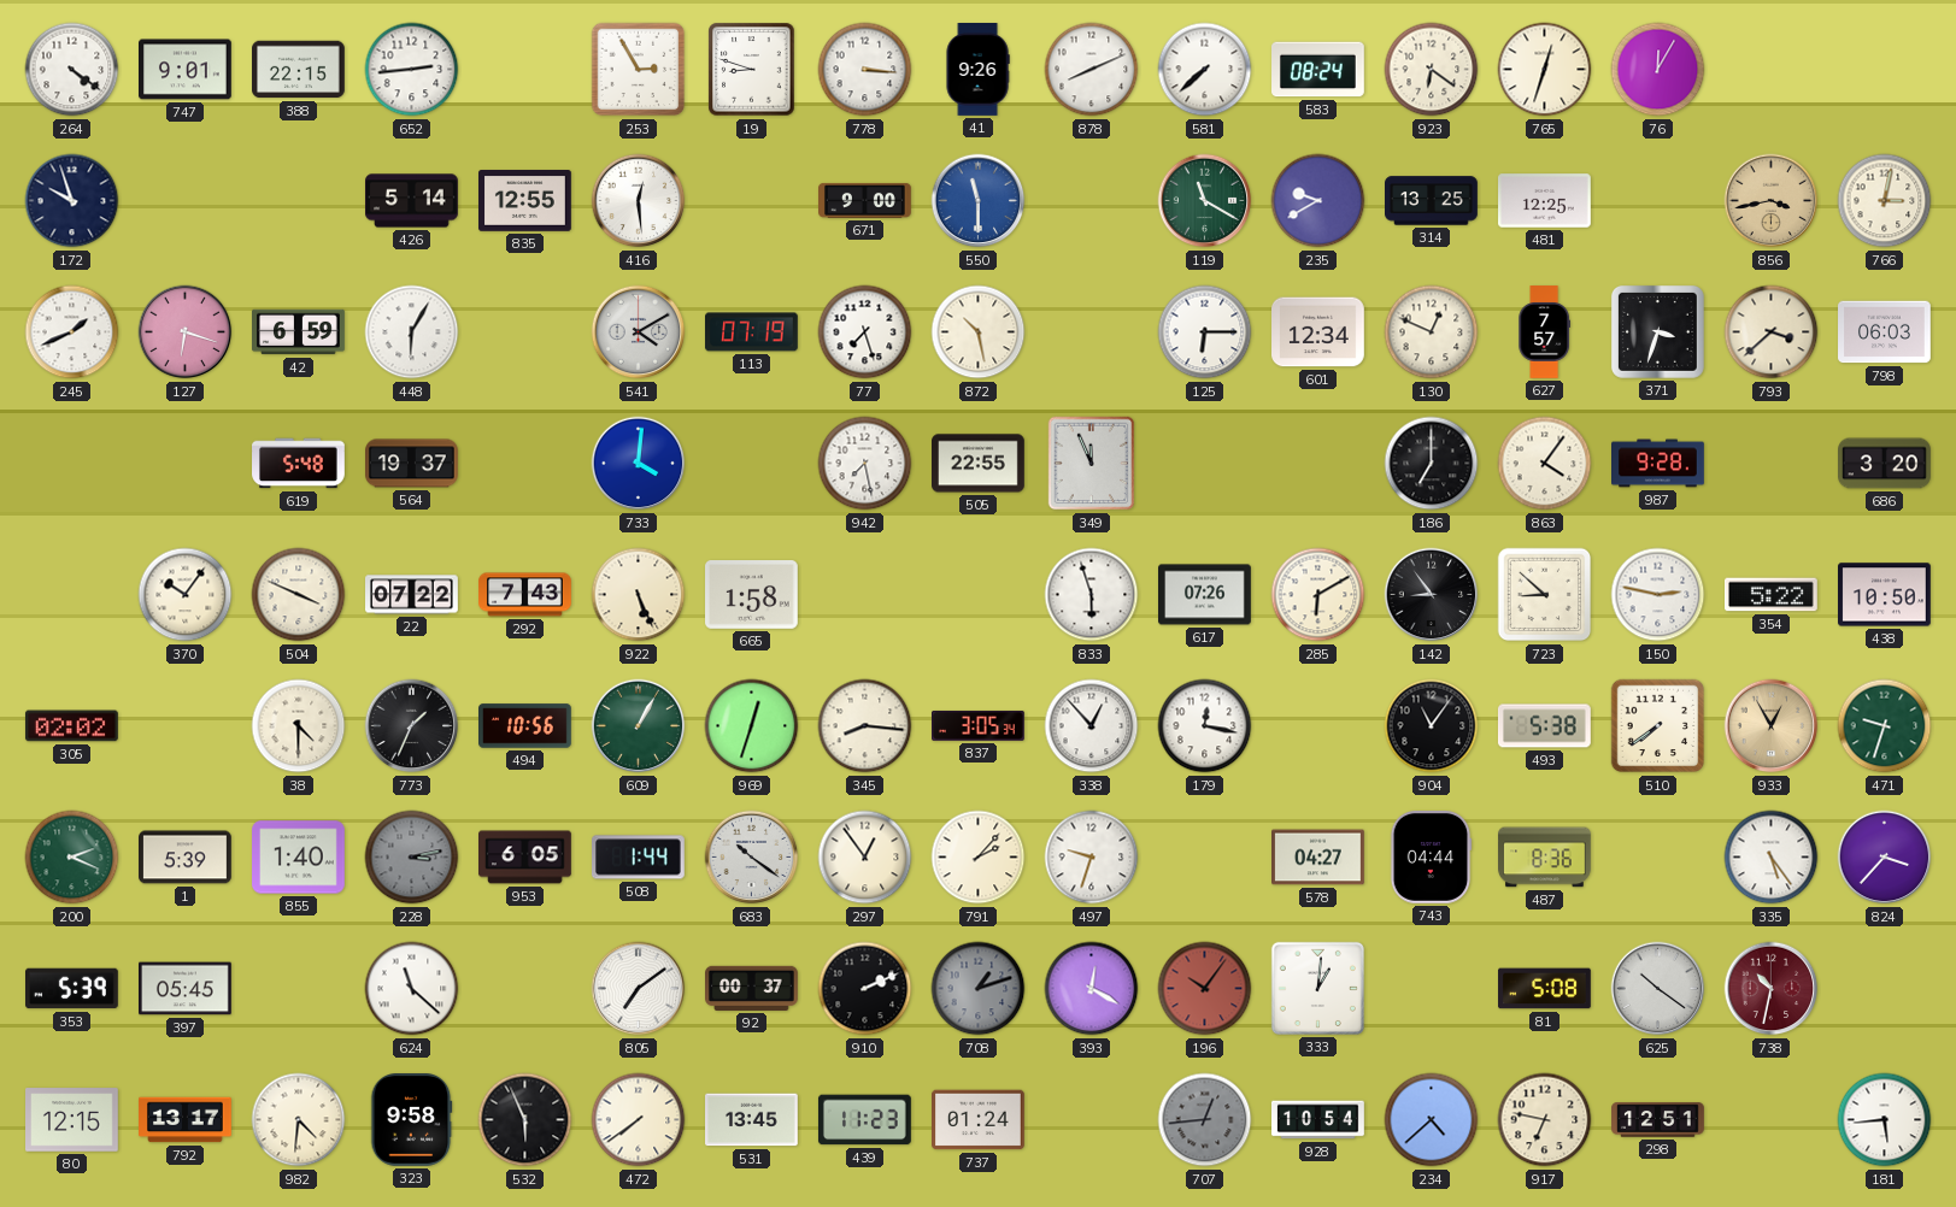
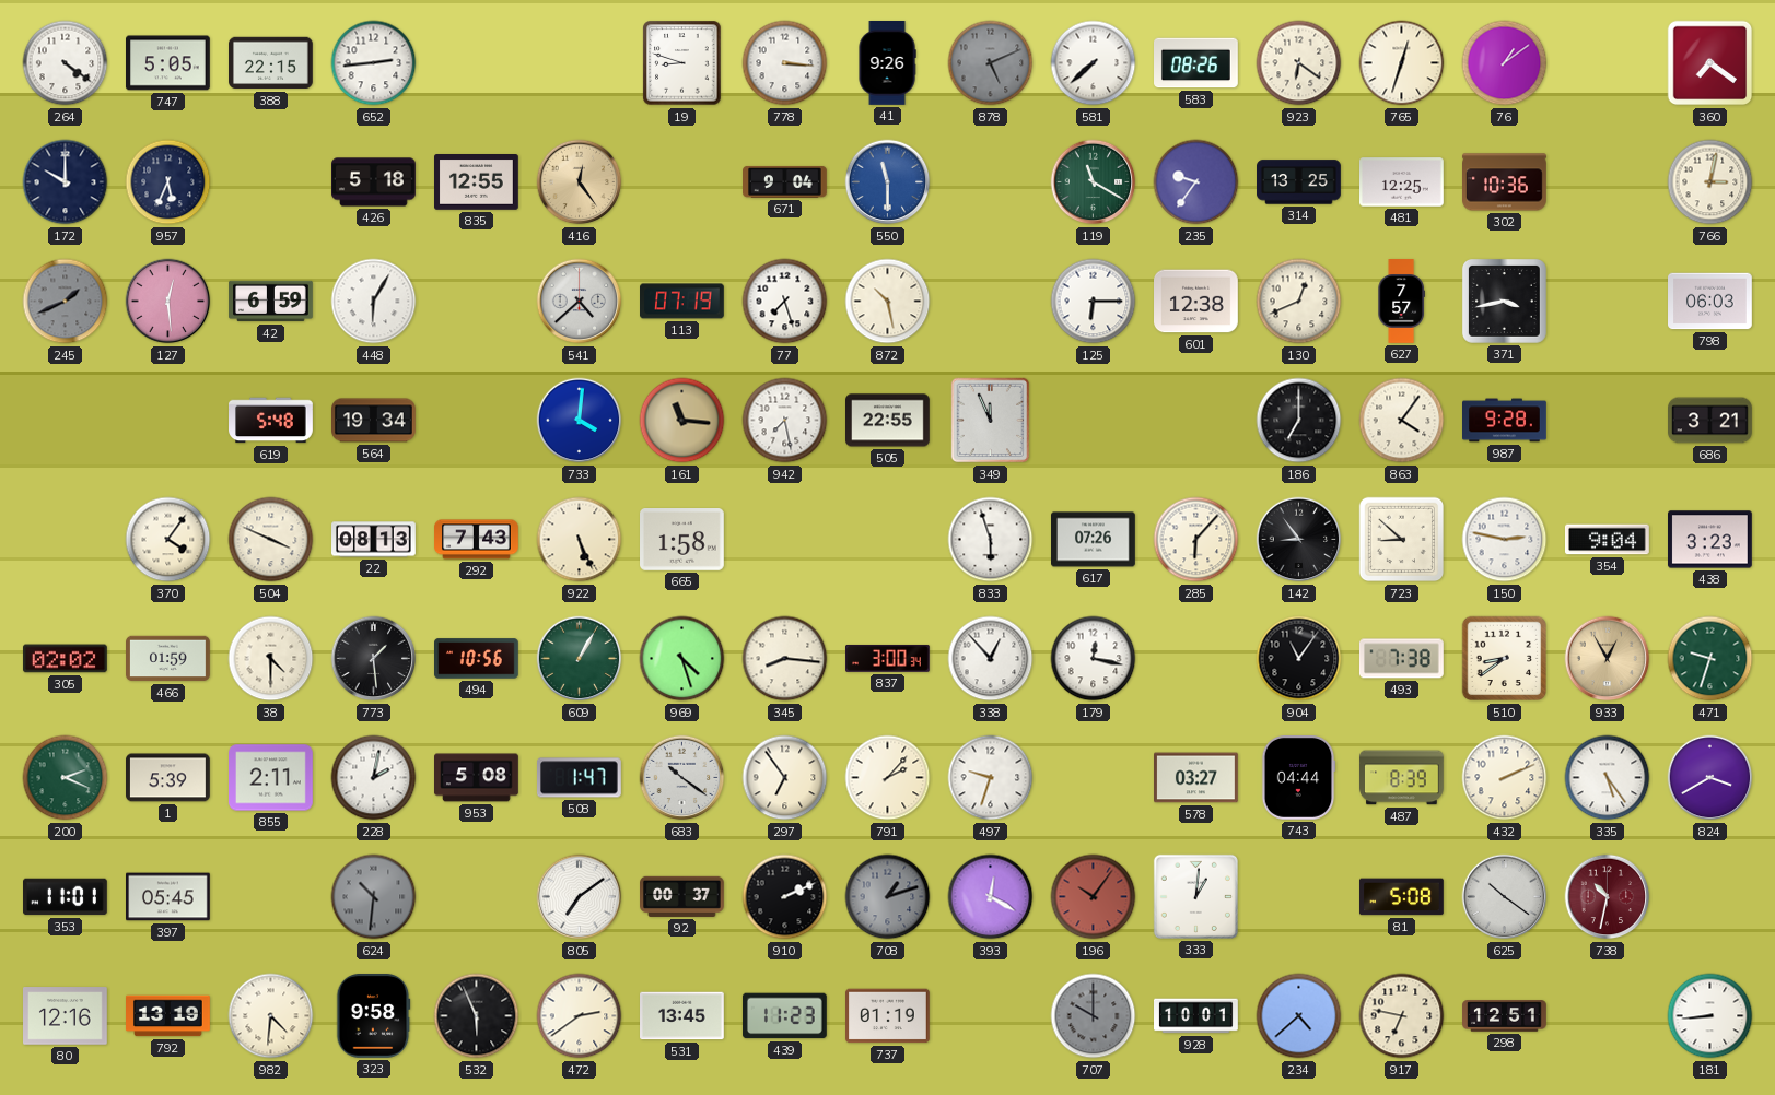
747: 9:01 -> 5:05
253: 2:55 -> none
878: 8:11 -> 5:11
878 dial: white -> grey
583: 08:24 -> 08:26
76: 12:05 -> 1:09
360: none -> 7:21
172: 9:57 -> 10:00
957: none -> 5:34
426: 5:14 -> 5:18
416: 12:29 -> 12:24
416 dial: white -> champagne
671: 9:00 -> 9:04
235: 9:40 -> 9:36
302: none -> 10:36
856: 3:43 -> none
245 dial: white -> grey
127: 6:18 -> 12:29
541: 4:10 -> 4:38
601: 12:34 -> 12:38
130: 12:49 -> 12:41
371: 3:33 -> 3:43
793: 3:38 -> none
564: 19:37 -> 19:34
161: none -> 11:16
686: 3:20 -> 3:21
370: 10:06 -> 4:06
22: 07:22 -> 08:13
285: 6:10 -> 6:07
354: 5:22 -> 9:04
438: 10:50 -> 3:23
466: none -> 01:59
773: 1:34 -> 1:29
969: 12:33 -> 4:27
837: 3:05 -> 3:00
493: 5:38 -> 7:38
510: 7:39 -> 8:39
855: 1:40 -> 2:11
228: 3:13 -> 2:02
228 dial: grey -> white
953: 6:05 -> 5:08
508: 1:44 -> 1:47
297: 12:54 -> 6:54
578: 04:27 -> 03:27
487: 8:36 -> 8:39
432: none -> 2:11
824: 3:37 -> 3:40
353: 5:39 -> 11:01
624: 11:22 -> 10:31
624 dial: white -> grey
80: 12:15 -> 12:16
792: 13:17 -> 13:19
472: 7:39 -> 2:39
737: 01:24 -> 01:19
707: 12:44 -> 10:00
928: 10:54 -> 10:01
181: 5:44 -> 8:44
